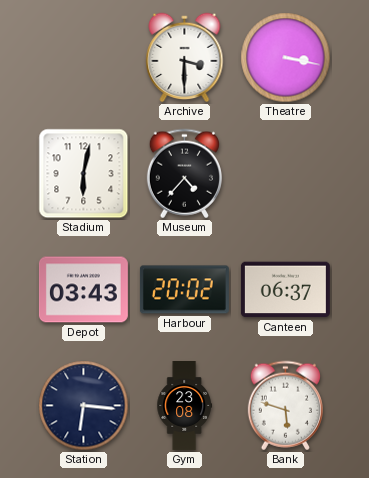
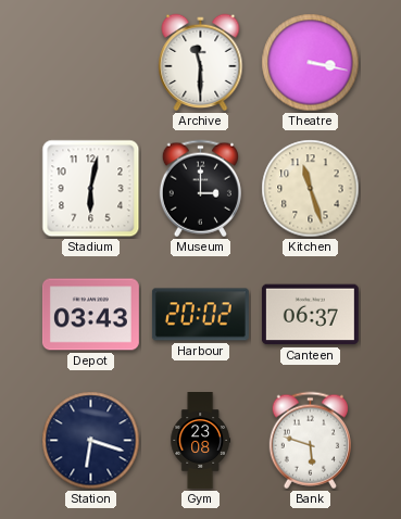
Archive: 3:30 -> 11:30
Museum: 4:37 -> 3:00
Kitchen: none -> 11:27
Station: 6:16 -> 6:18
